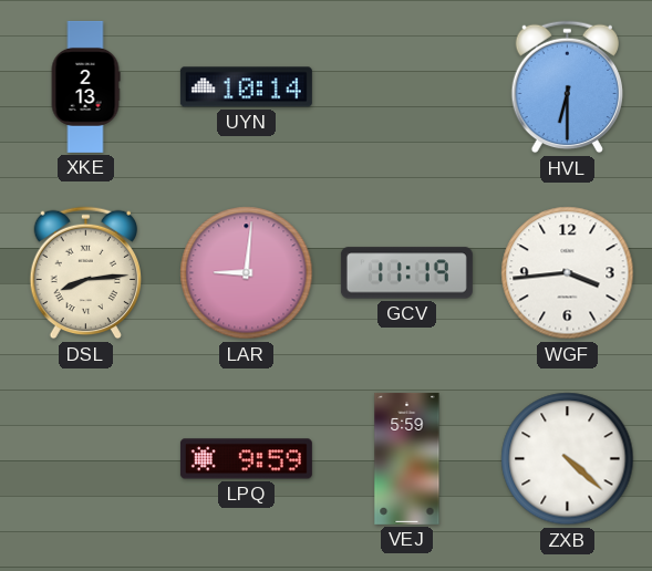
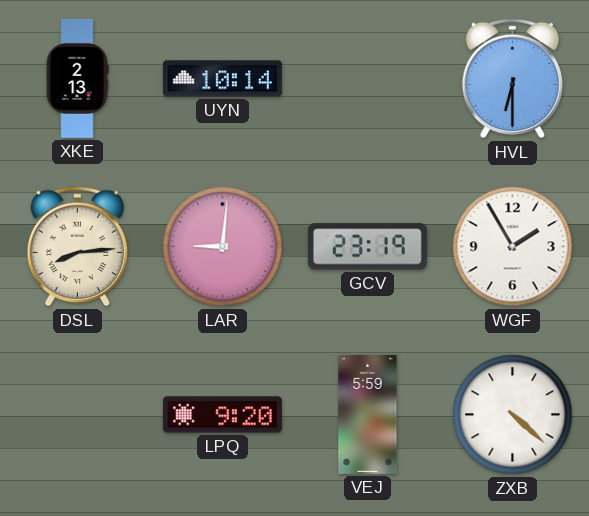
GCV: 11:19 -> 23:19
WGF: 3:44 -> 1:55
LPQ: 9:59 -> 9:20
